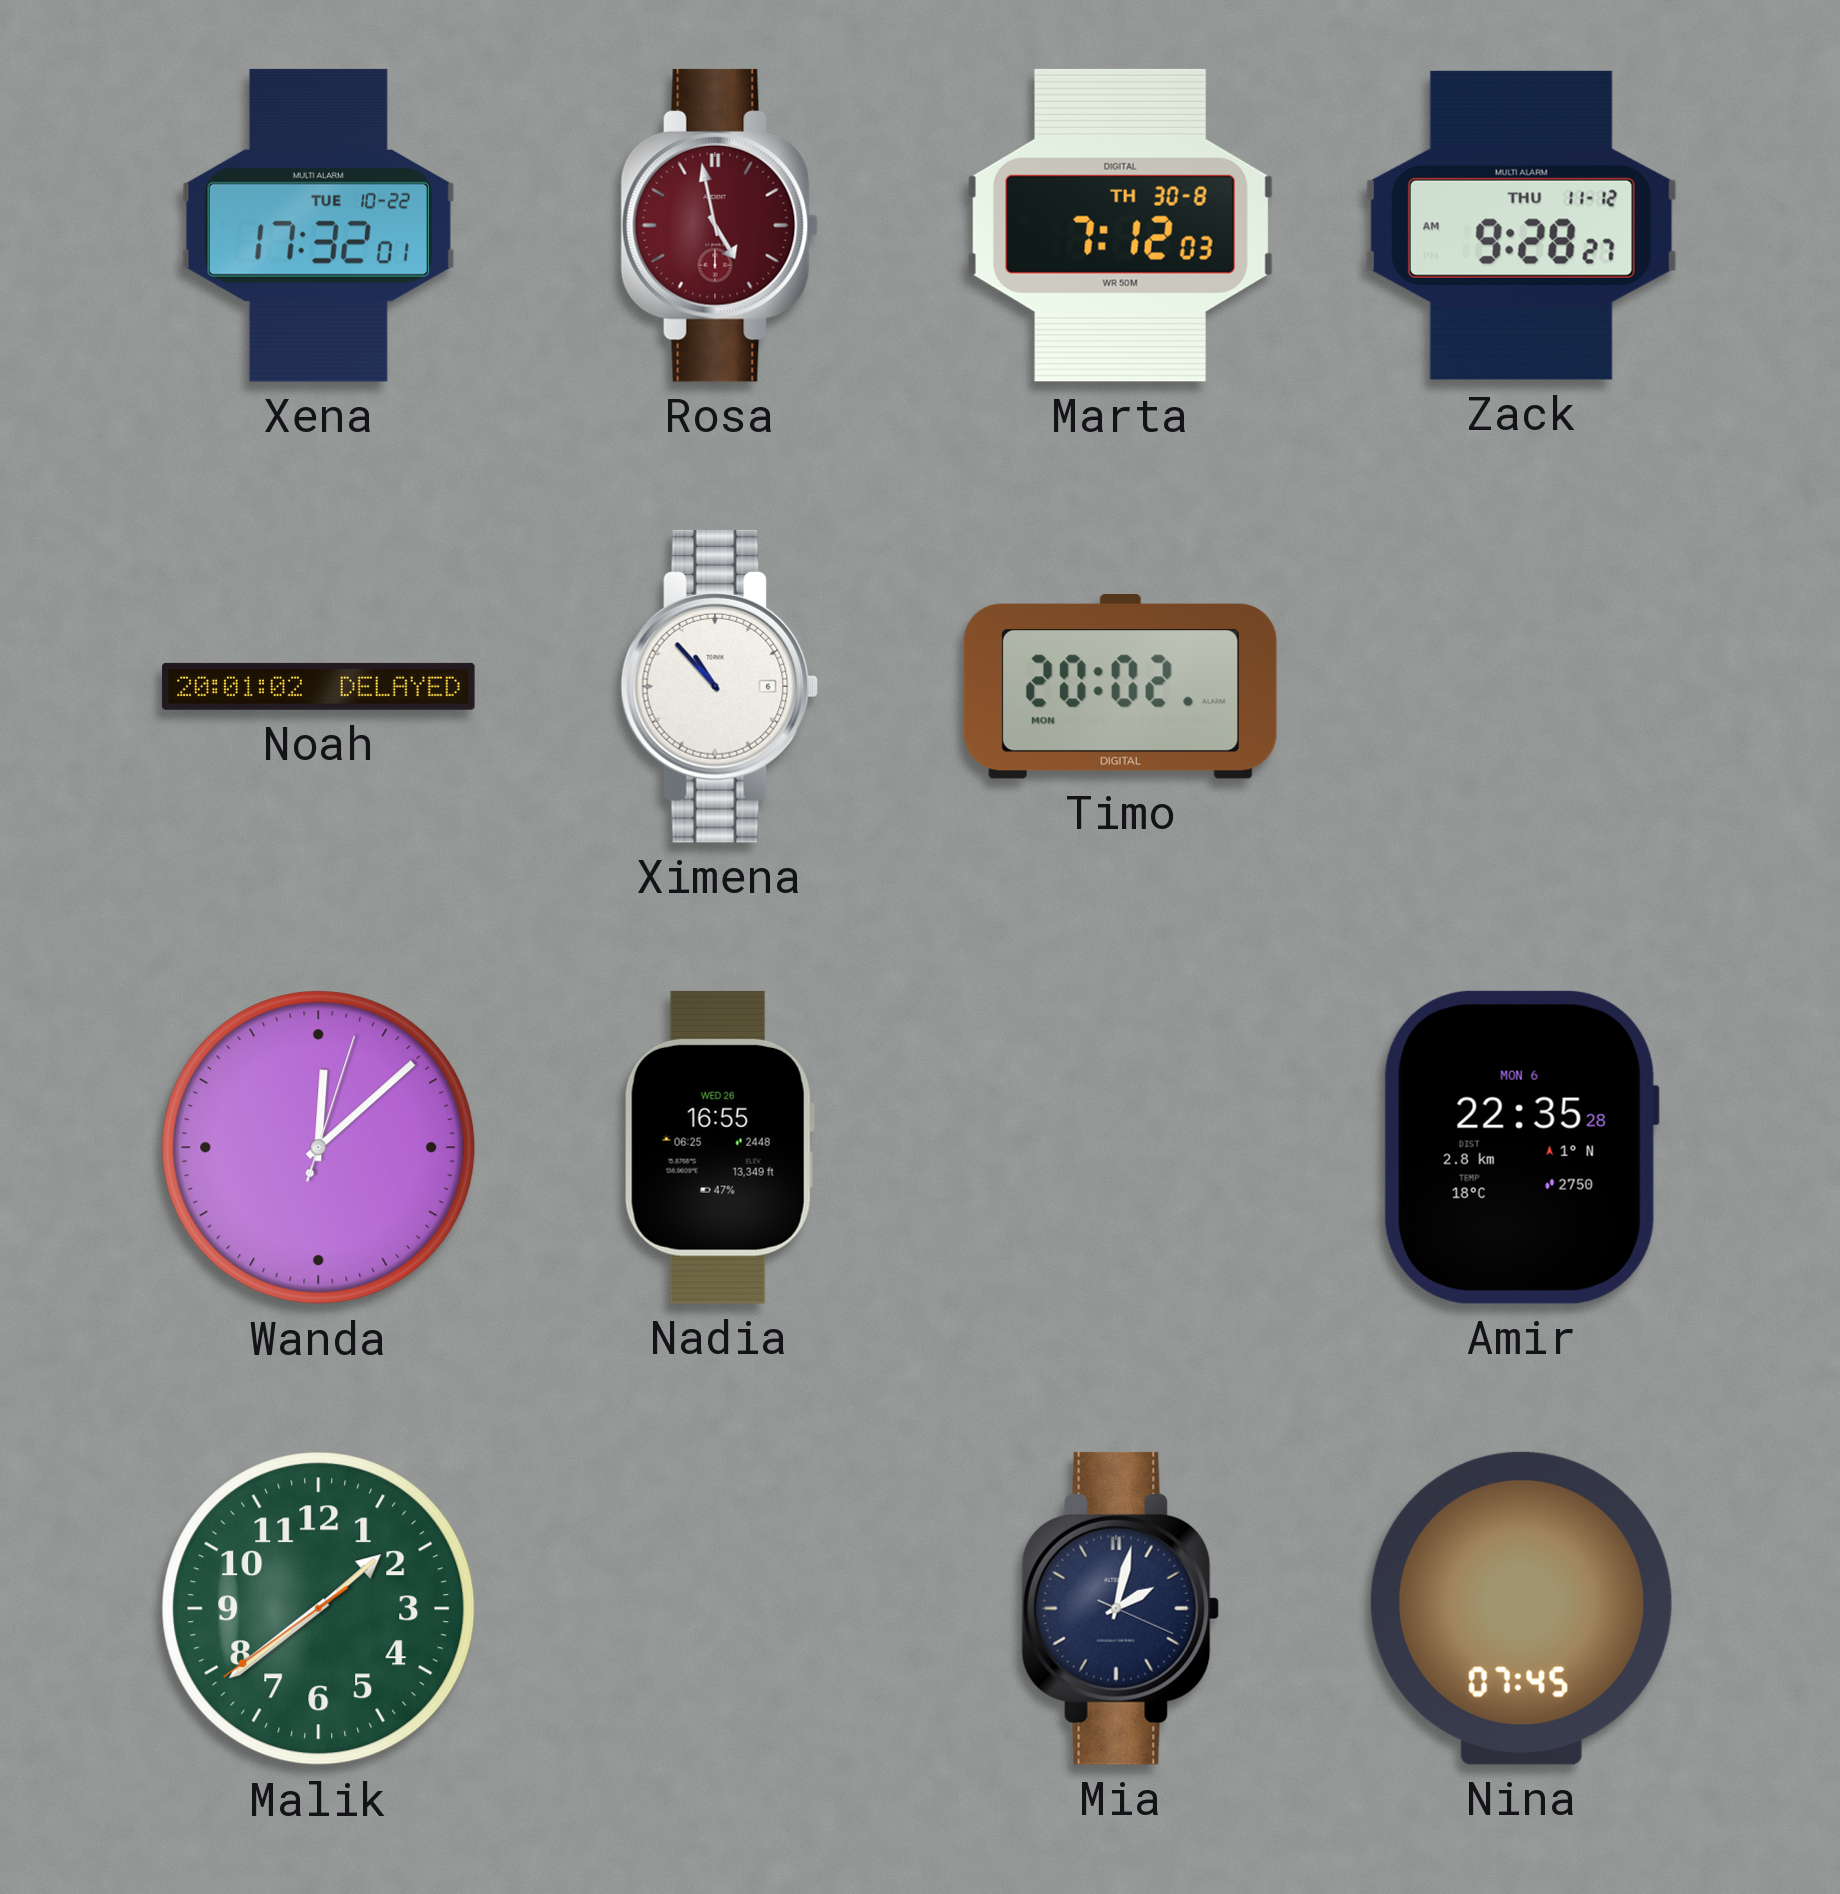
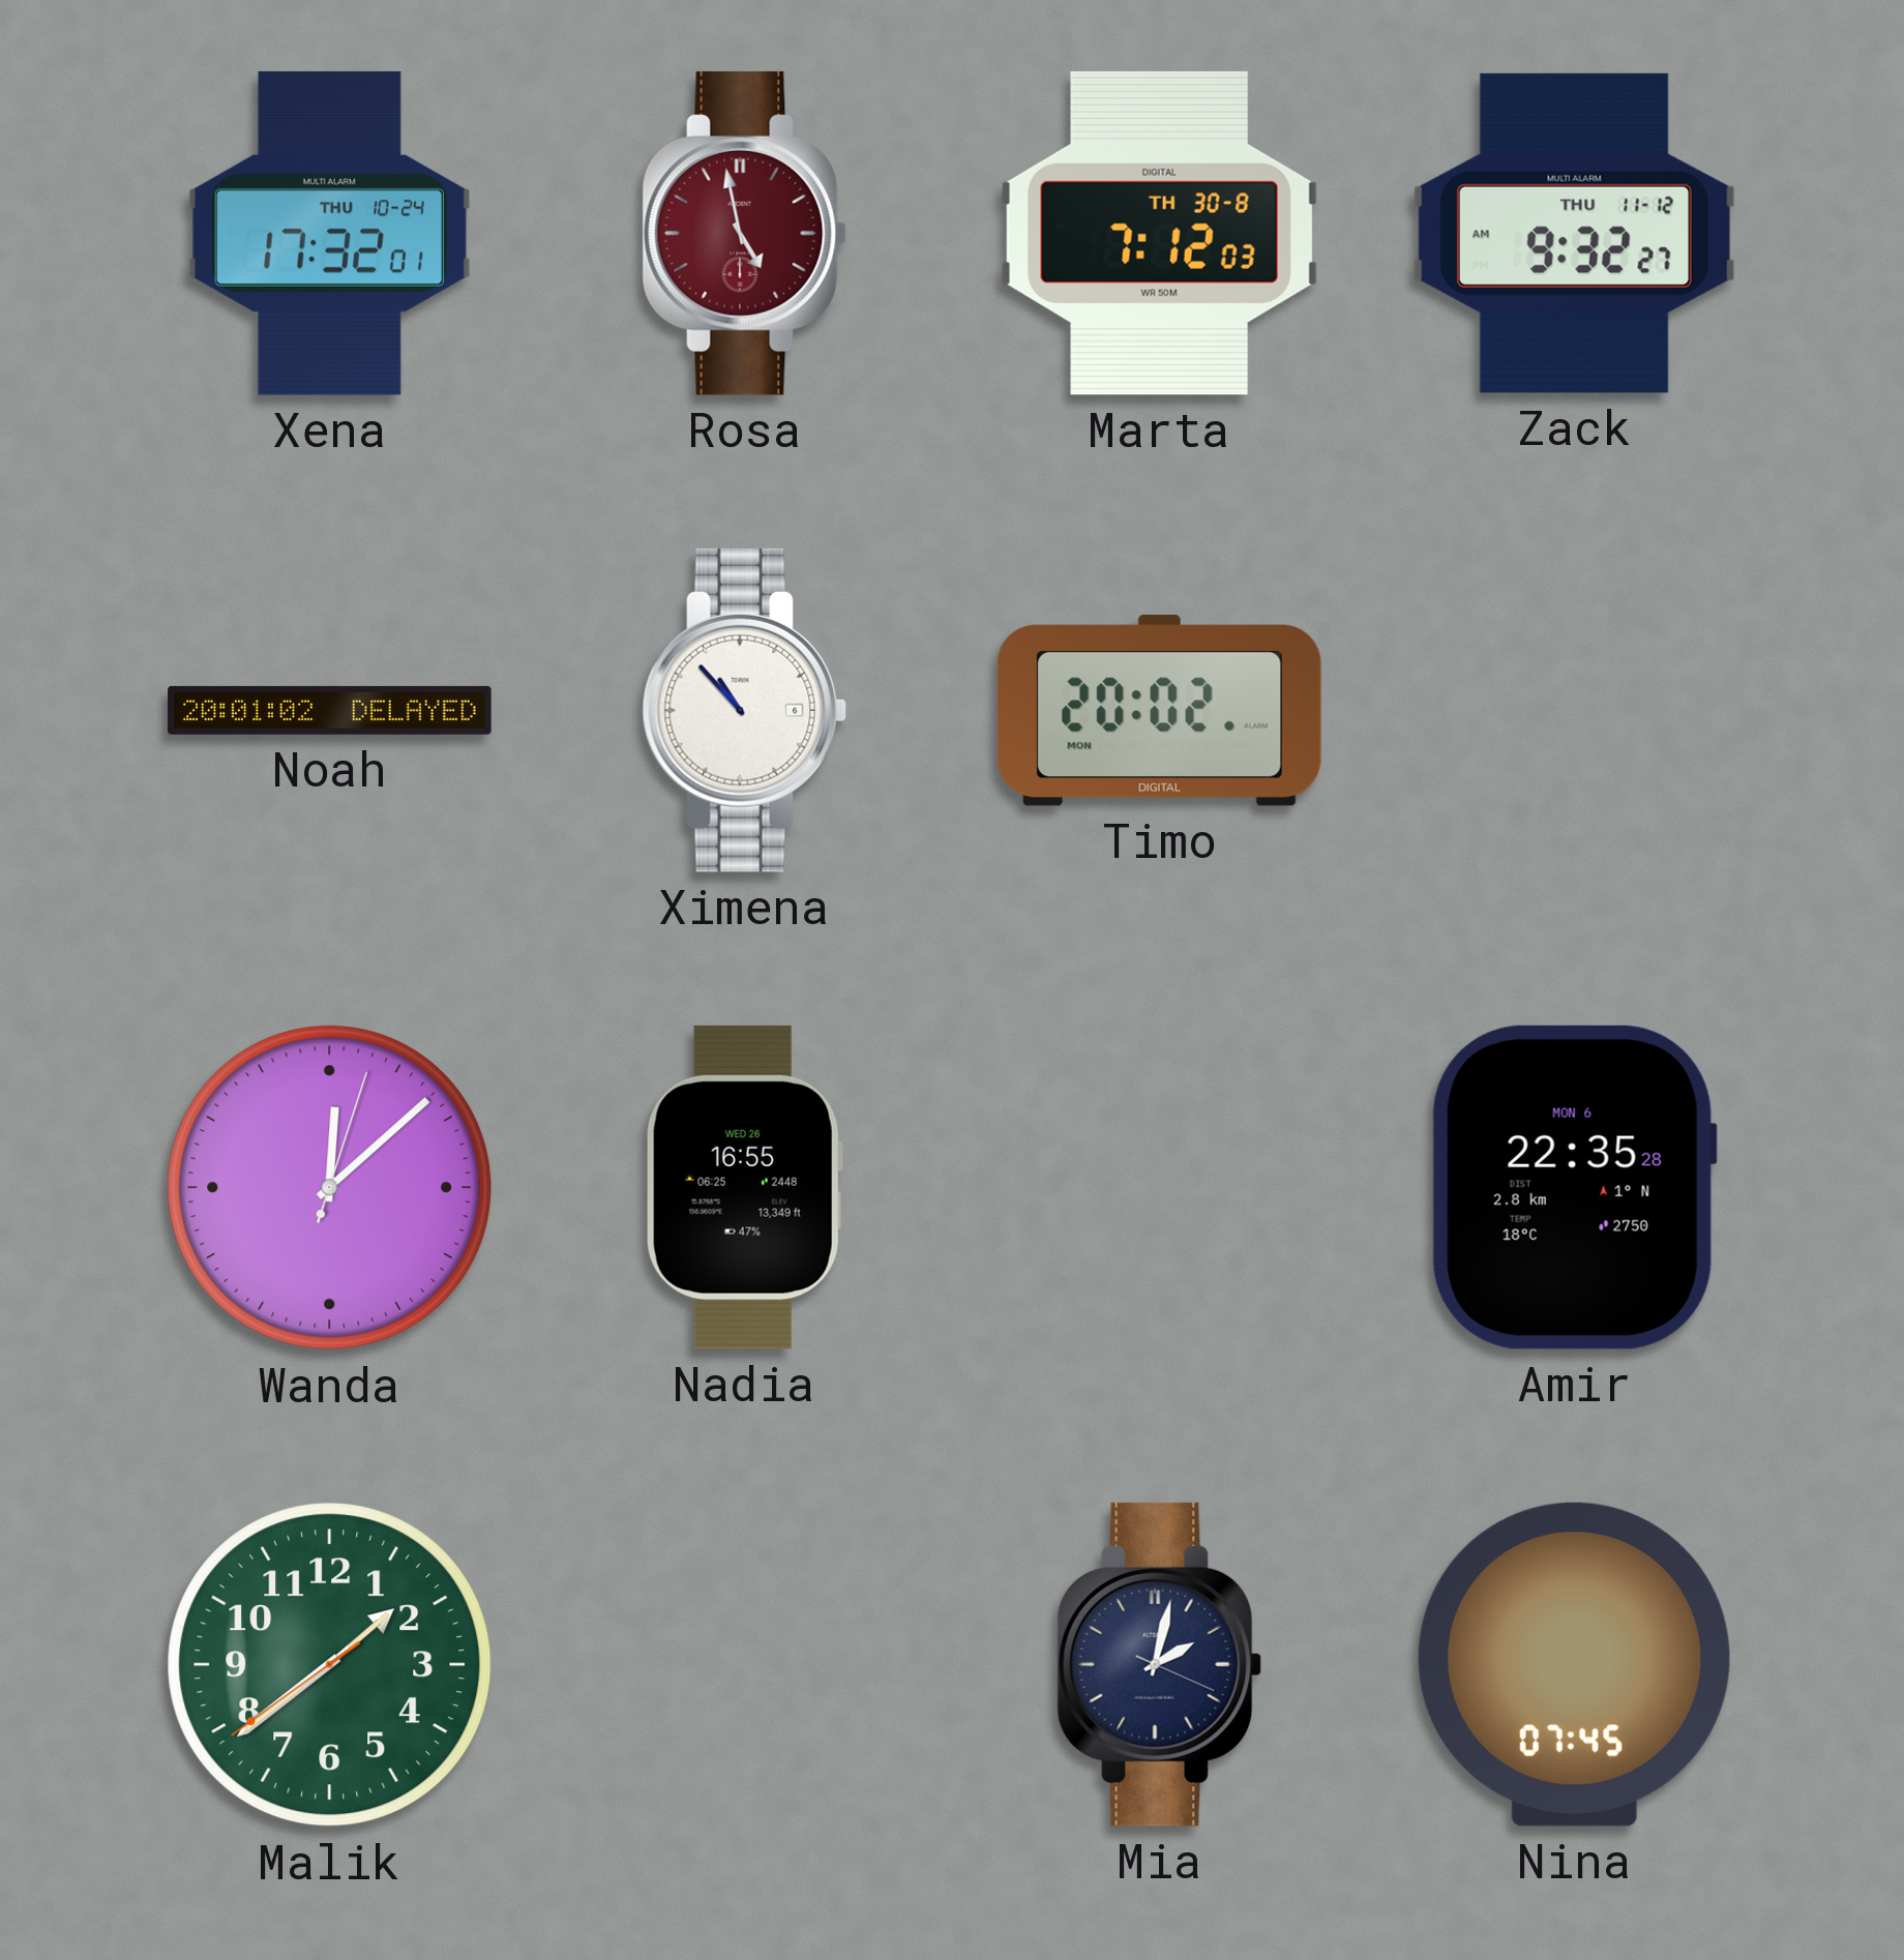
Xena date: TUE 10-22 -> THU 10-24
Zack: 9:28 -> 9:32
